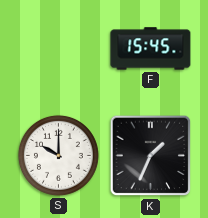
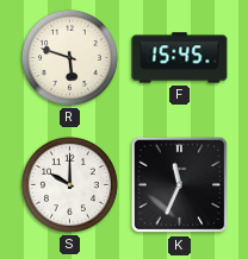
R: none -> 5:48
K: 1:34 -> 11:34
